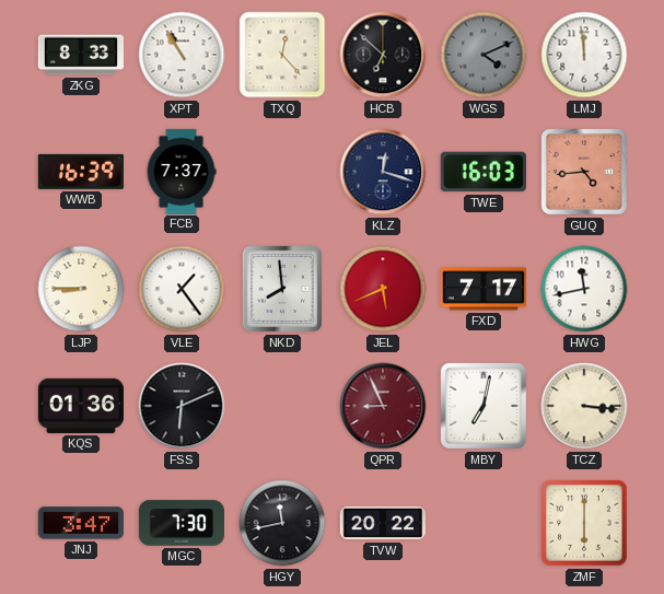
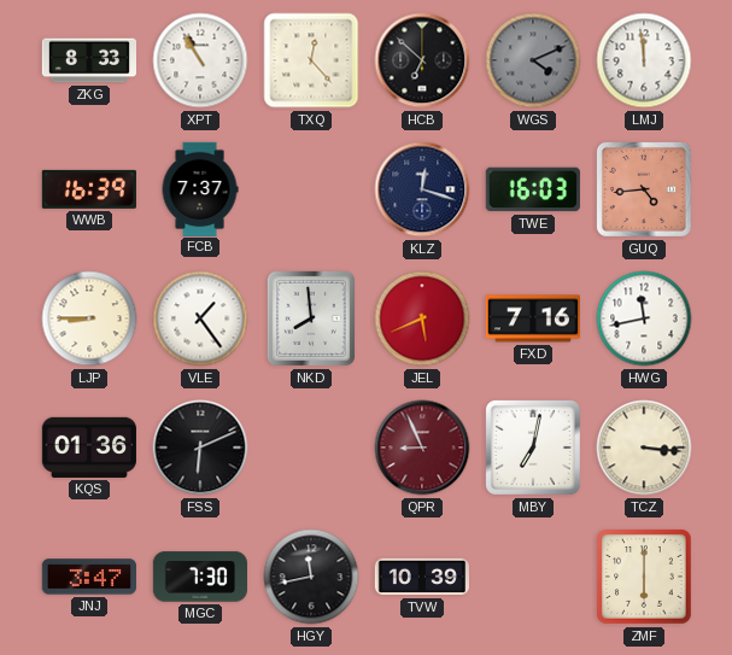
FXD: 7:17 -> 7:16
TVW: 20:22 -> 10:39
